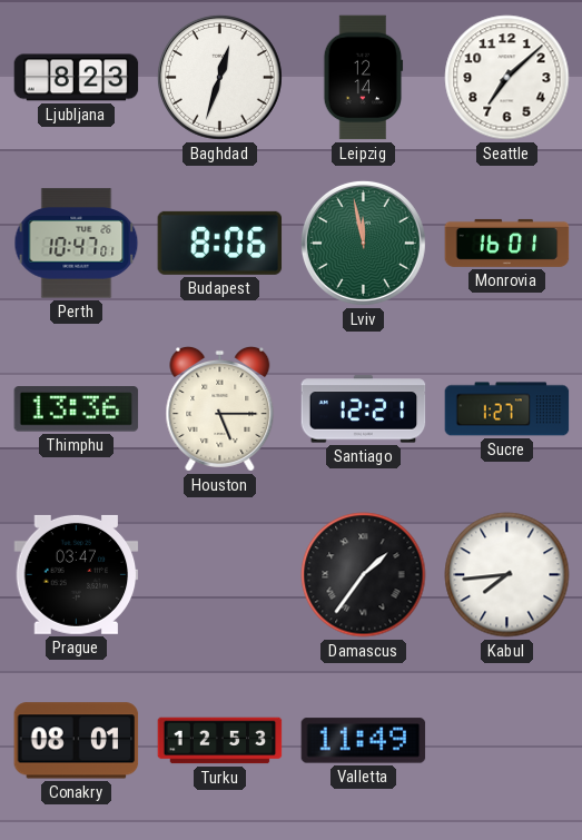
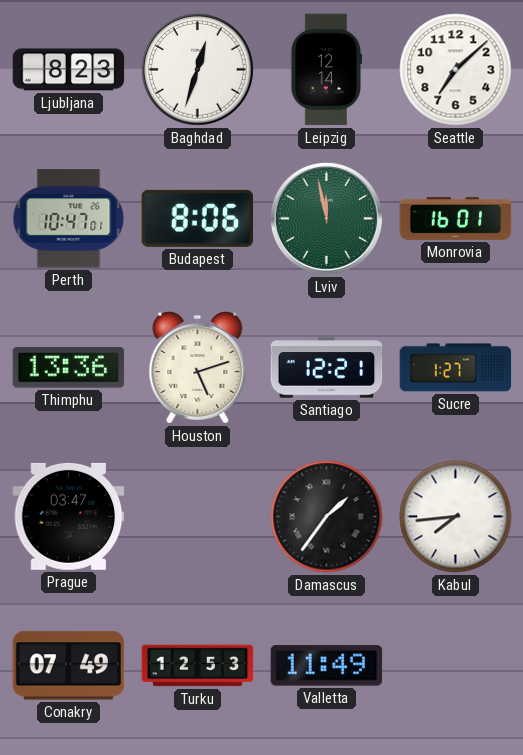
Houston: 5:15 -> 5:12
Conakry: 08:01 -> 07:49
